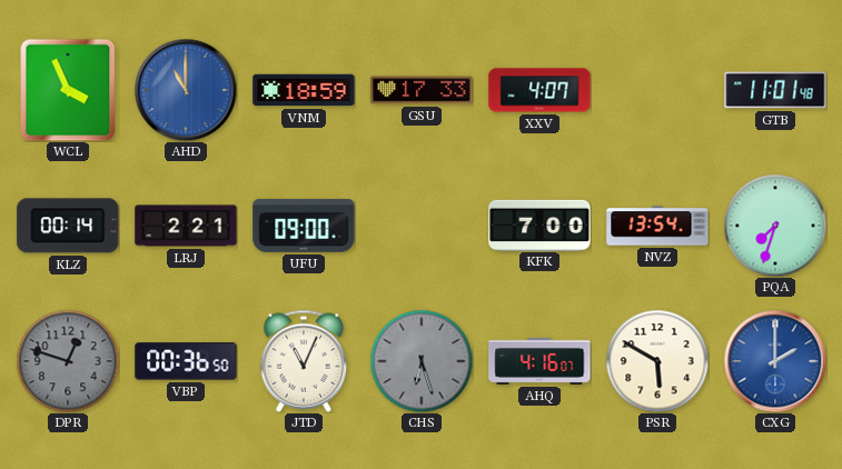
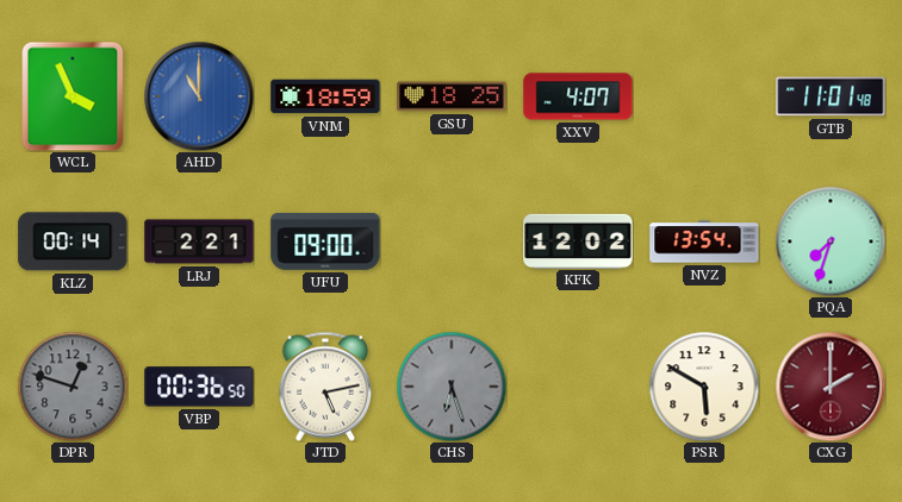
GSU: 17:33 -> 18:25
KFK: 7:00 -> 12:02
JTD: 11:04 -> 5:13
AHQ: 4:16 -> none
CXG dial: blue -> burgundy
